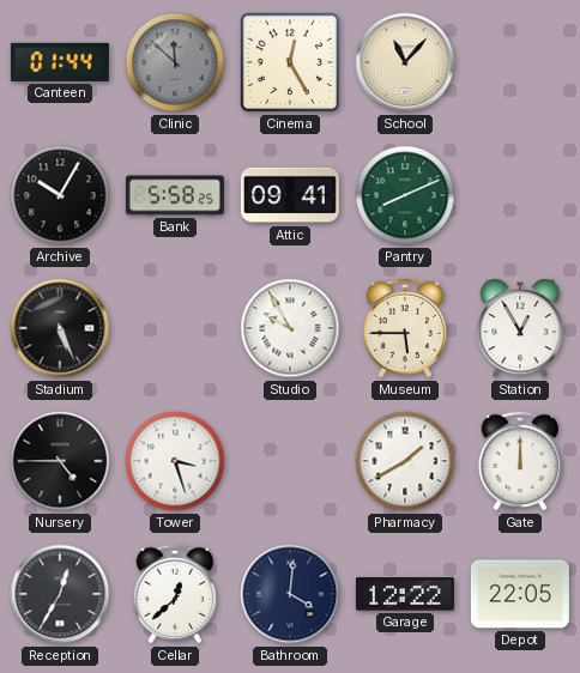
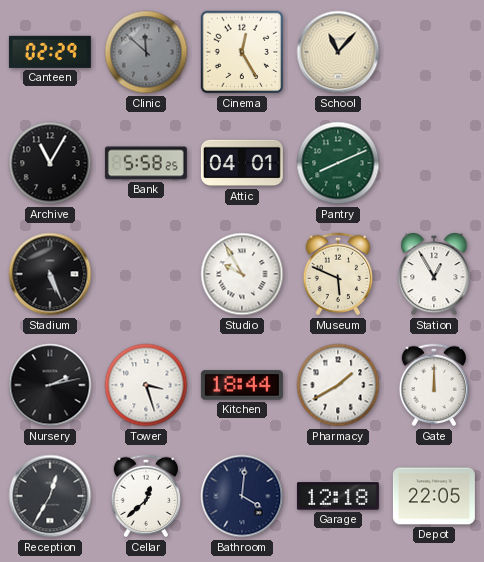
Canteen: 01:44 -> 02:29
Archive: 10:05 -> 11:05
Attic: 09:41 -> 04:01
Museum: 5:45 -> 5:49
Nursery: 4:45 -> 2:13
Kitchen: none -> 18:44
Garage: 12:22 -> 12:18
